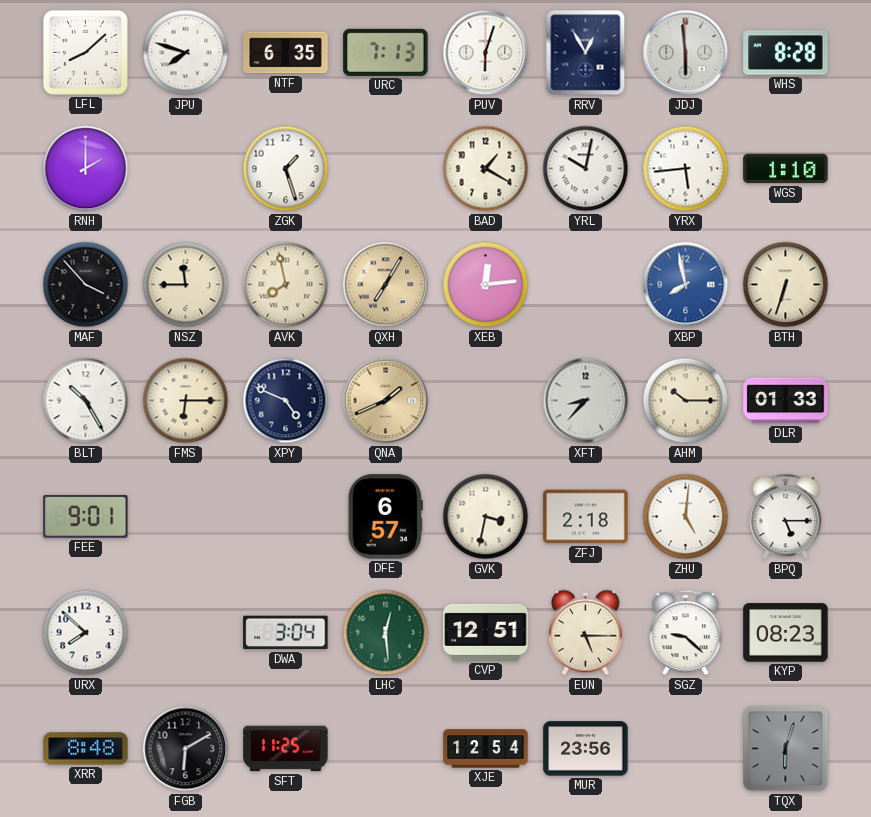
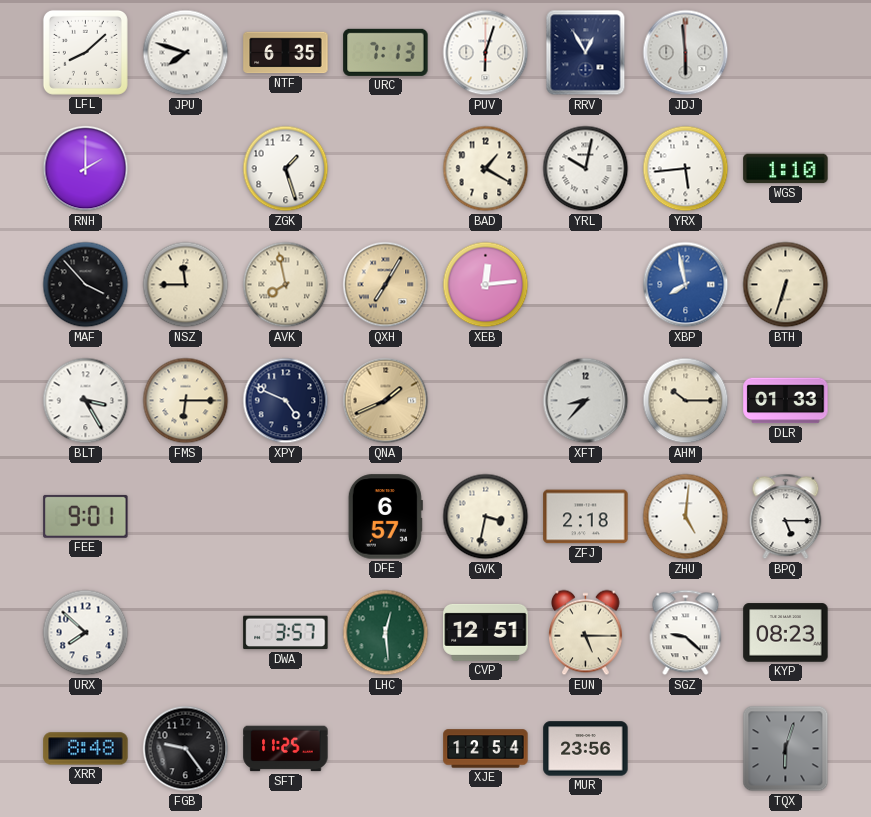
WHS: 8:28 -> none
BLT: 10:25 -> 3:25
DWA: 3:04 -> 3:57
FGB: 6:10 -> 9:24
